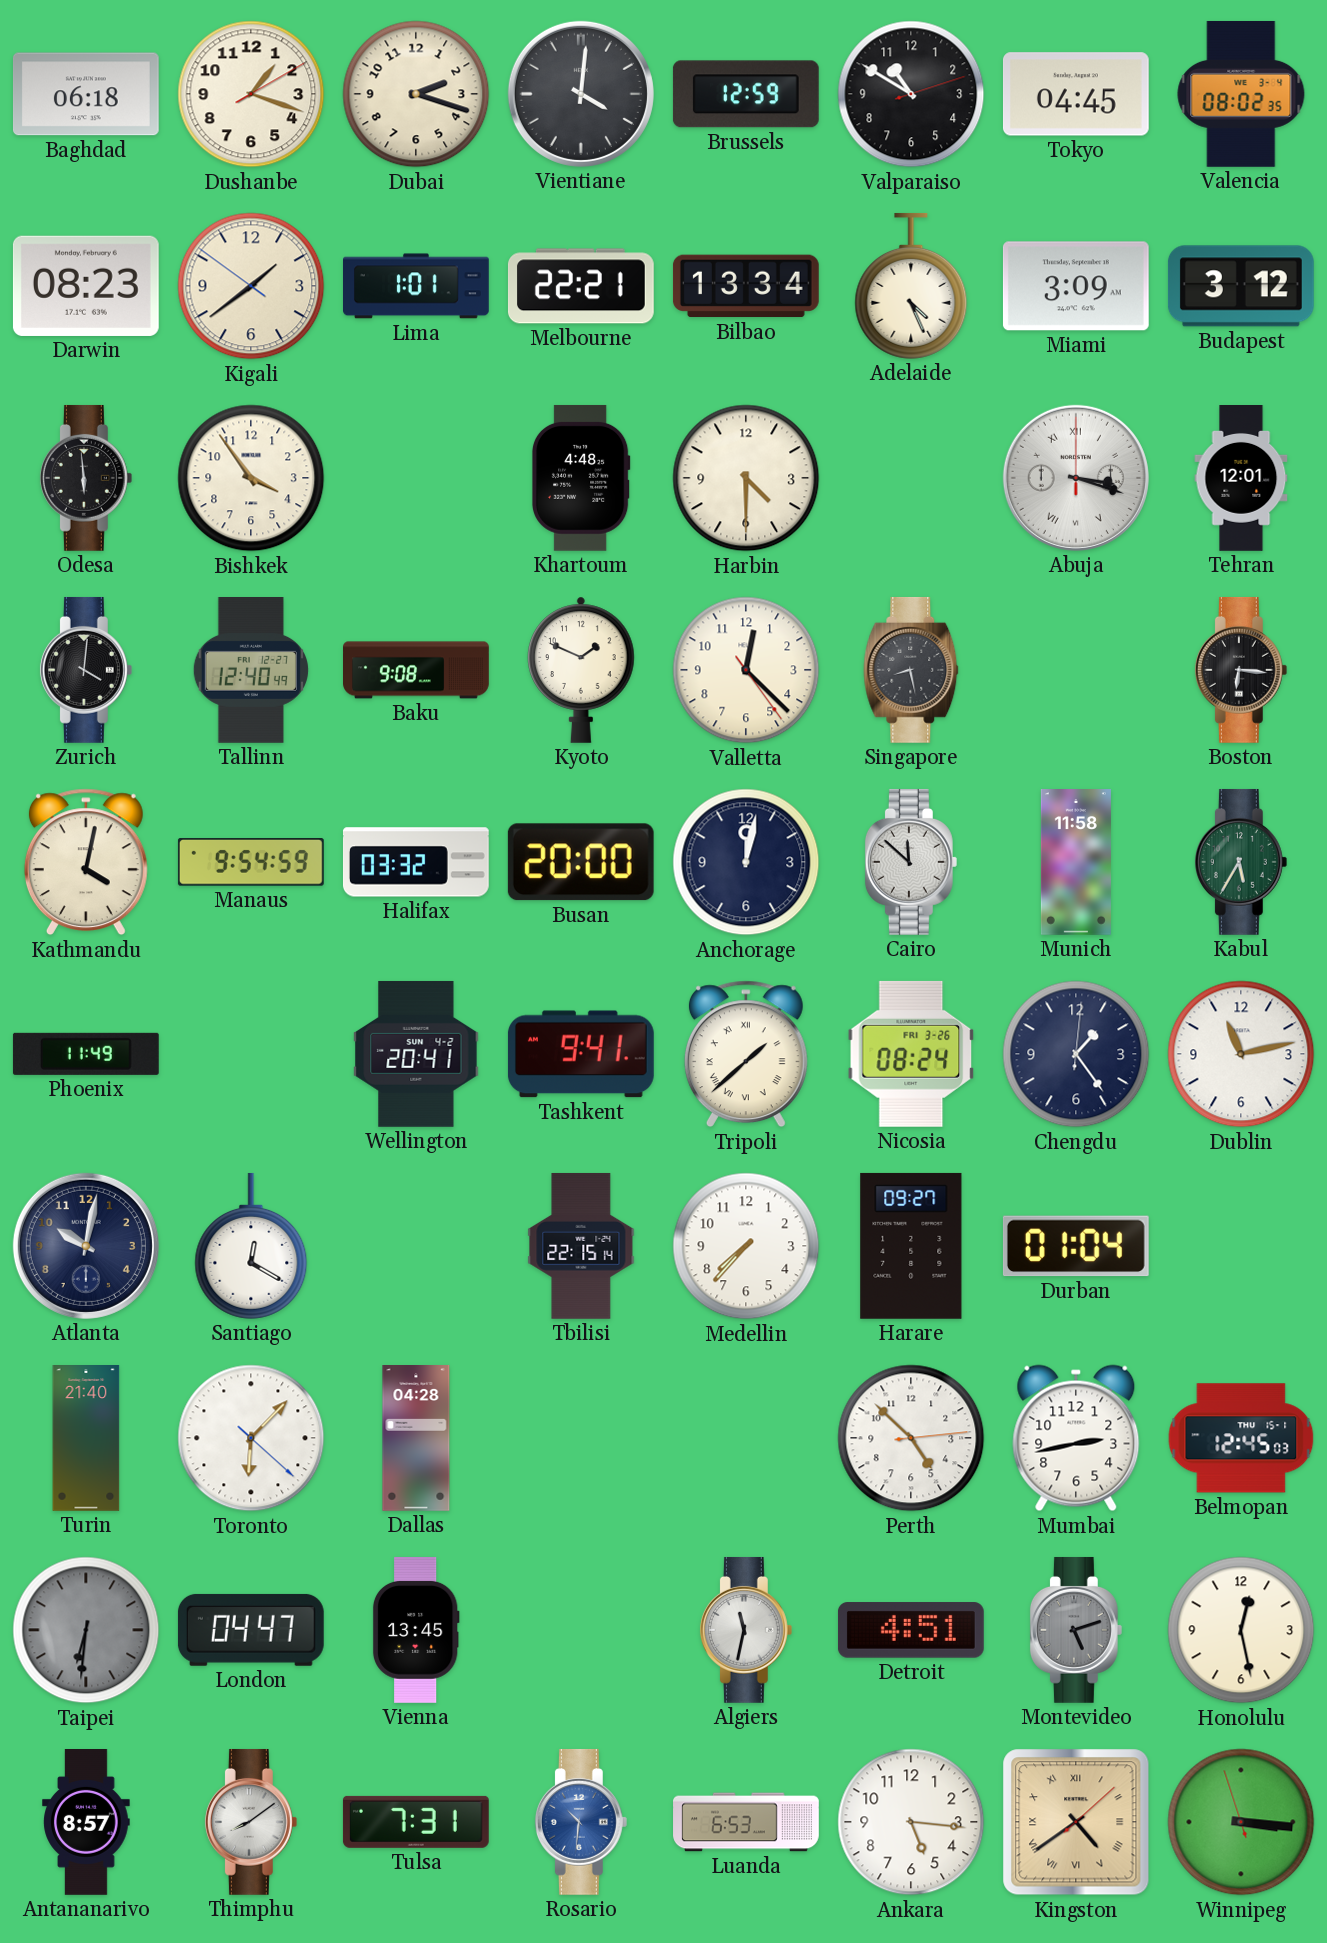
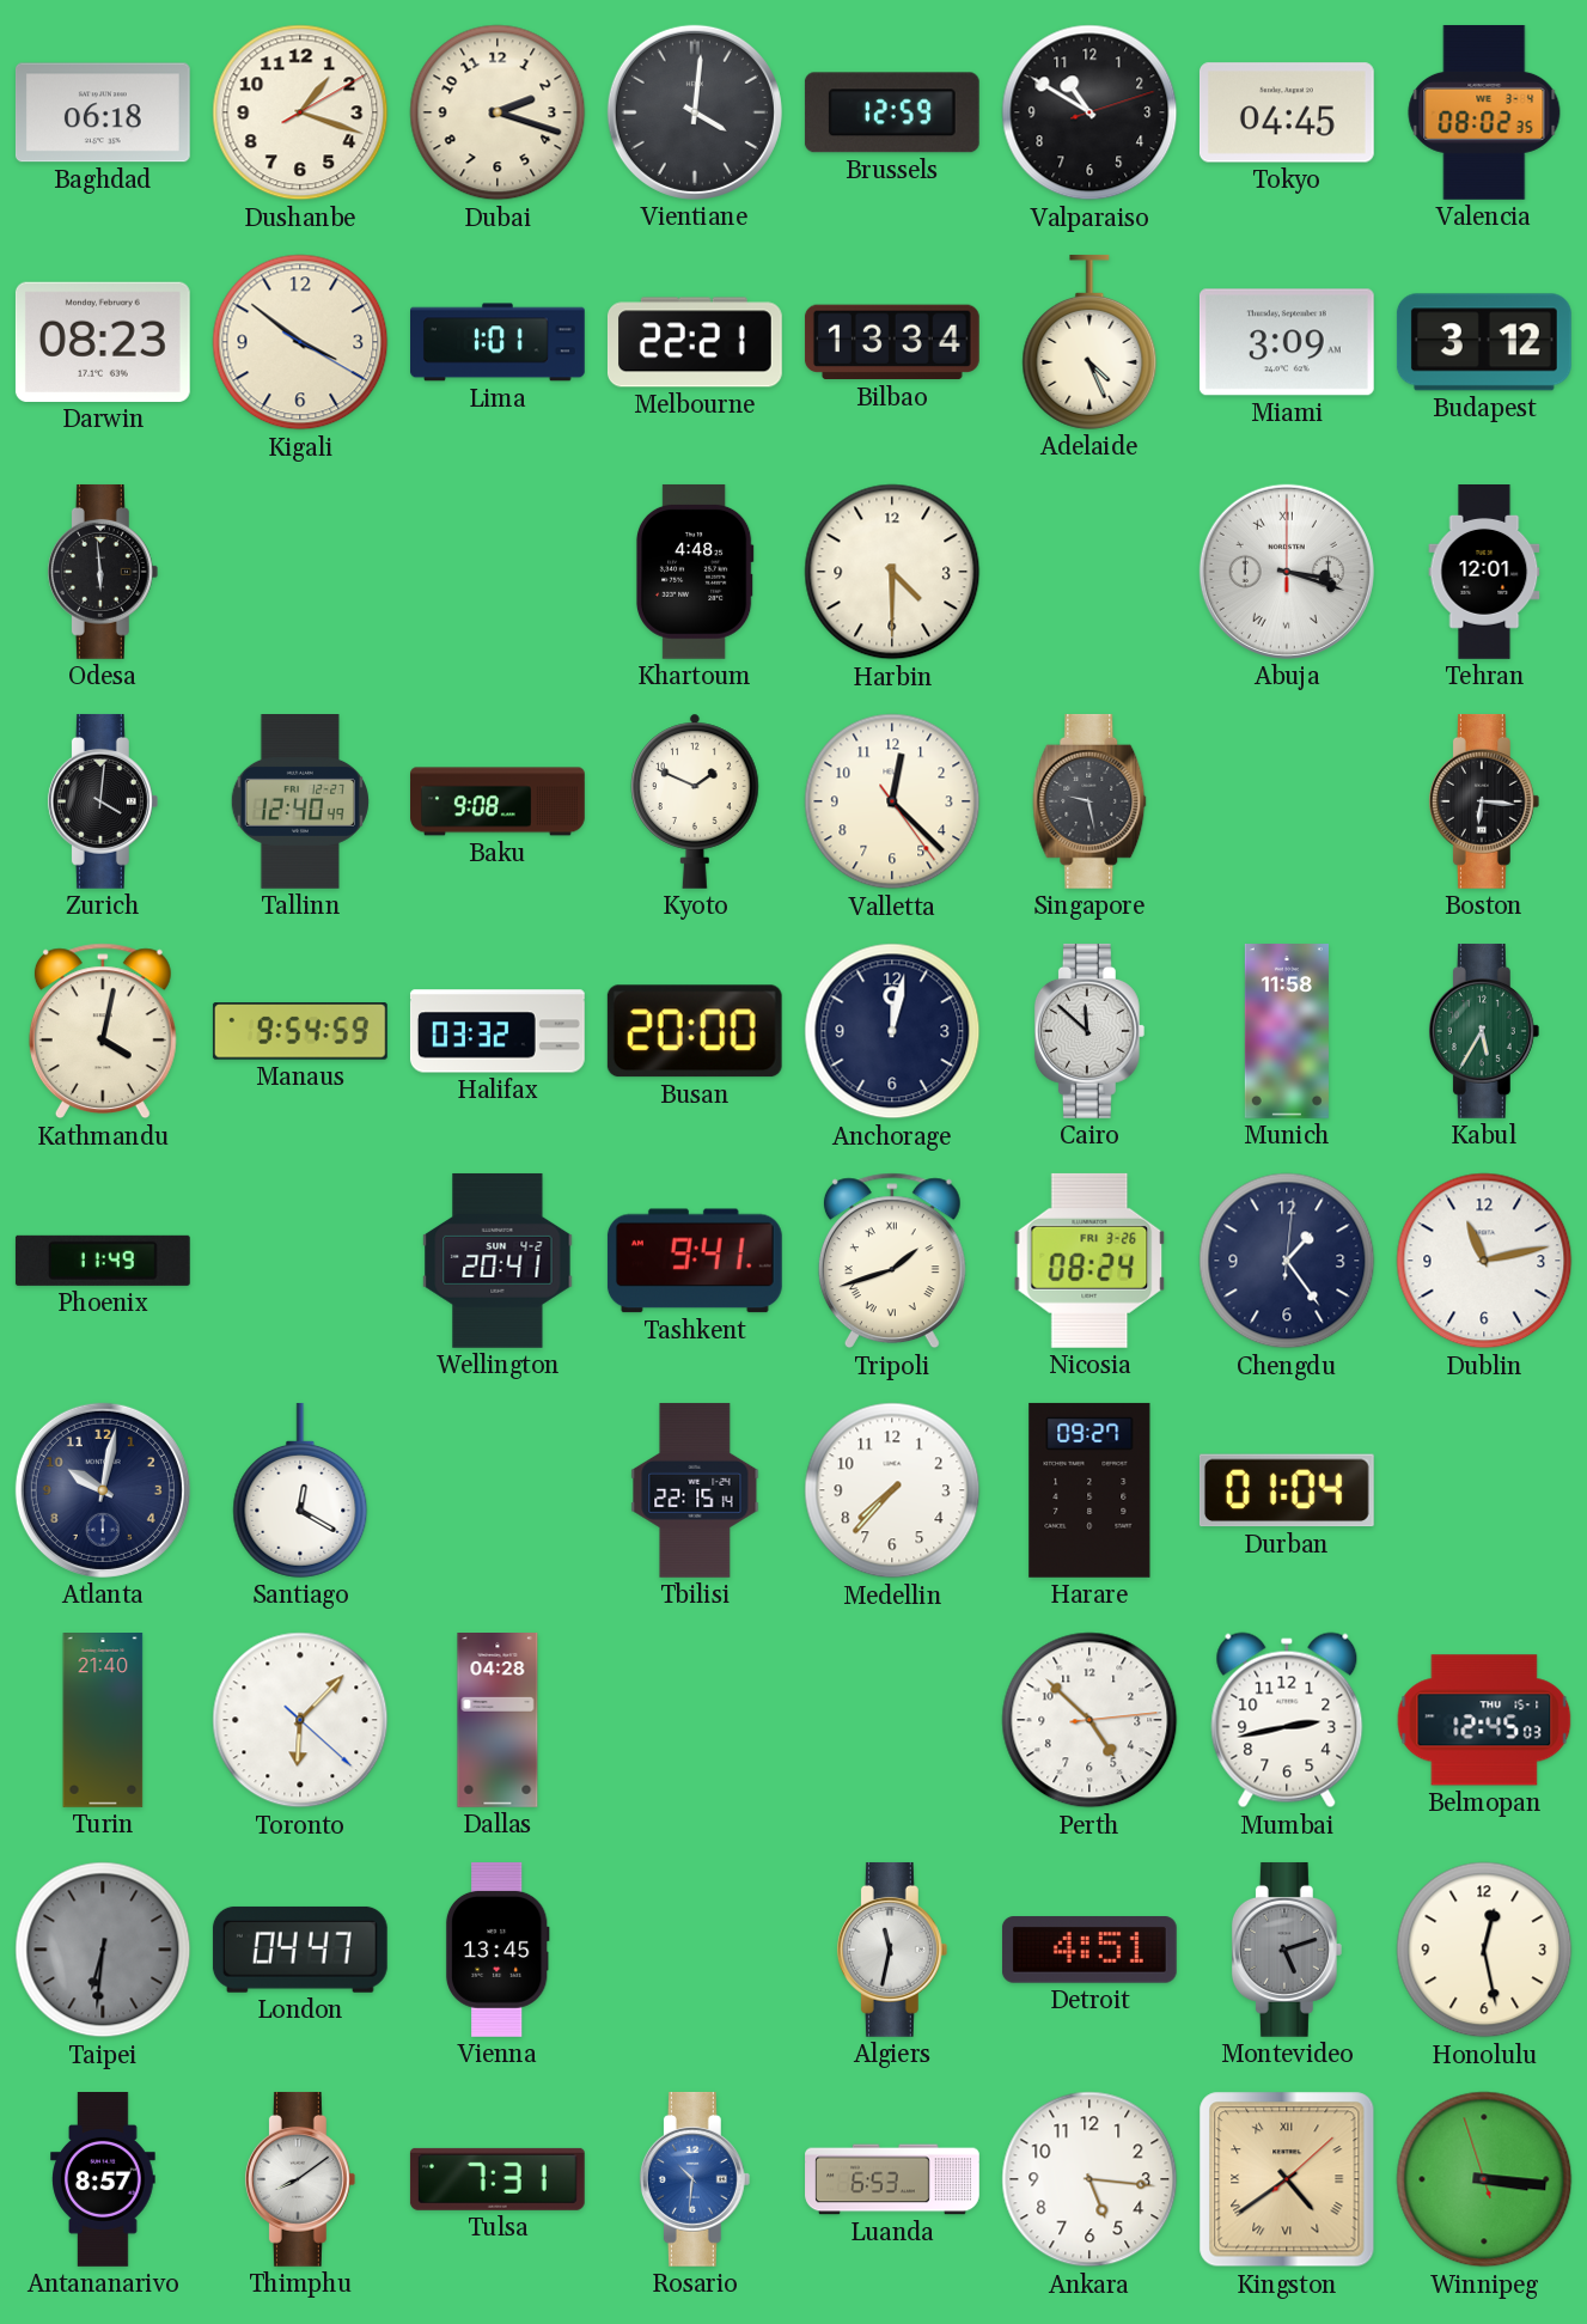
Kigali: 1:38 -> 3:51
Bishkek: 3:54 -> none
Singapore: 8:28 -> 9:28
Tripoli: 1:38 -> 1:42
